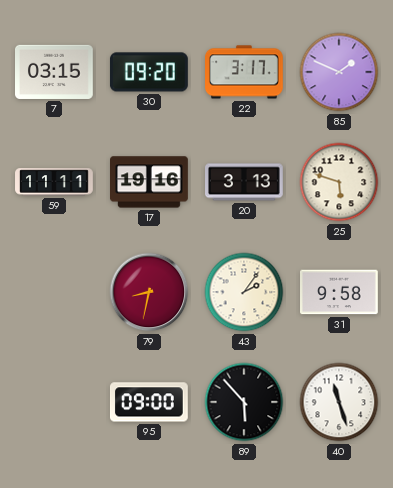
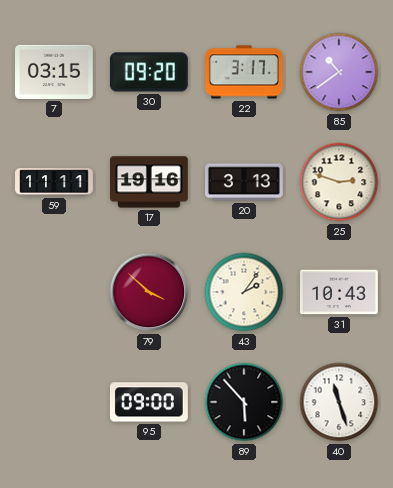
85: 1:49 -> 10:39
25: 5:48 -> 2:48
79: 8:32 -> 3:52
31: 9:58 -> 10:43
